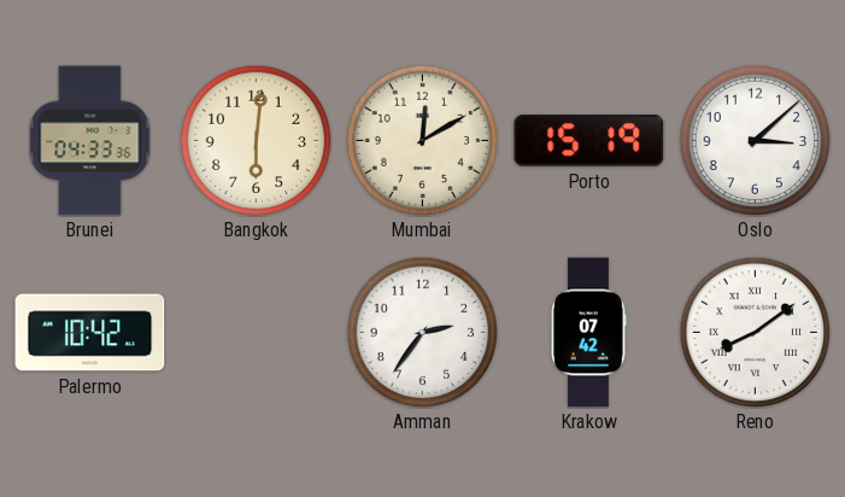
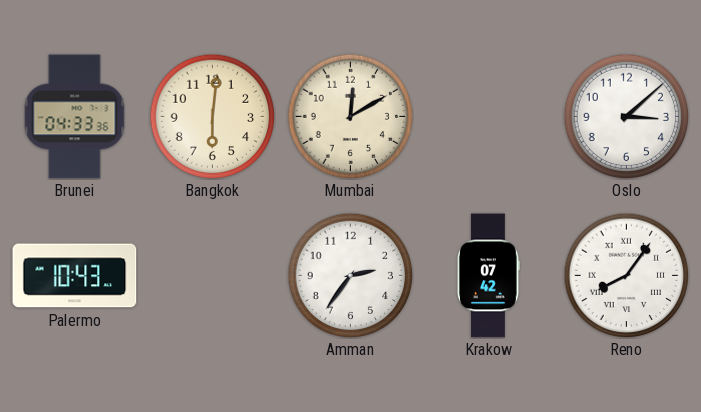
Porto: 15:19 -> none
Palermo: 10:42 -> 10:43
Reno: 8:09 -> 8:06
